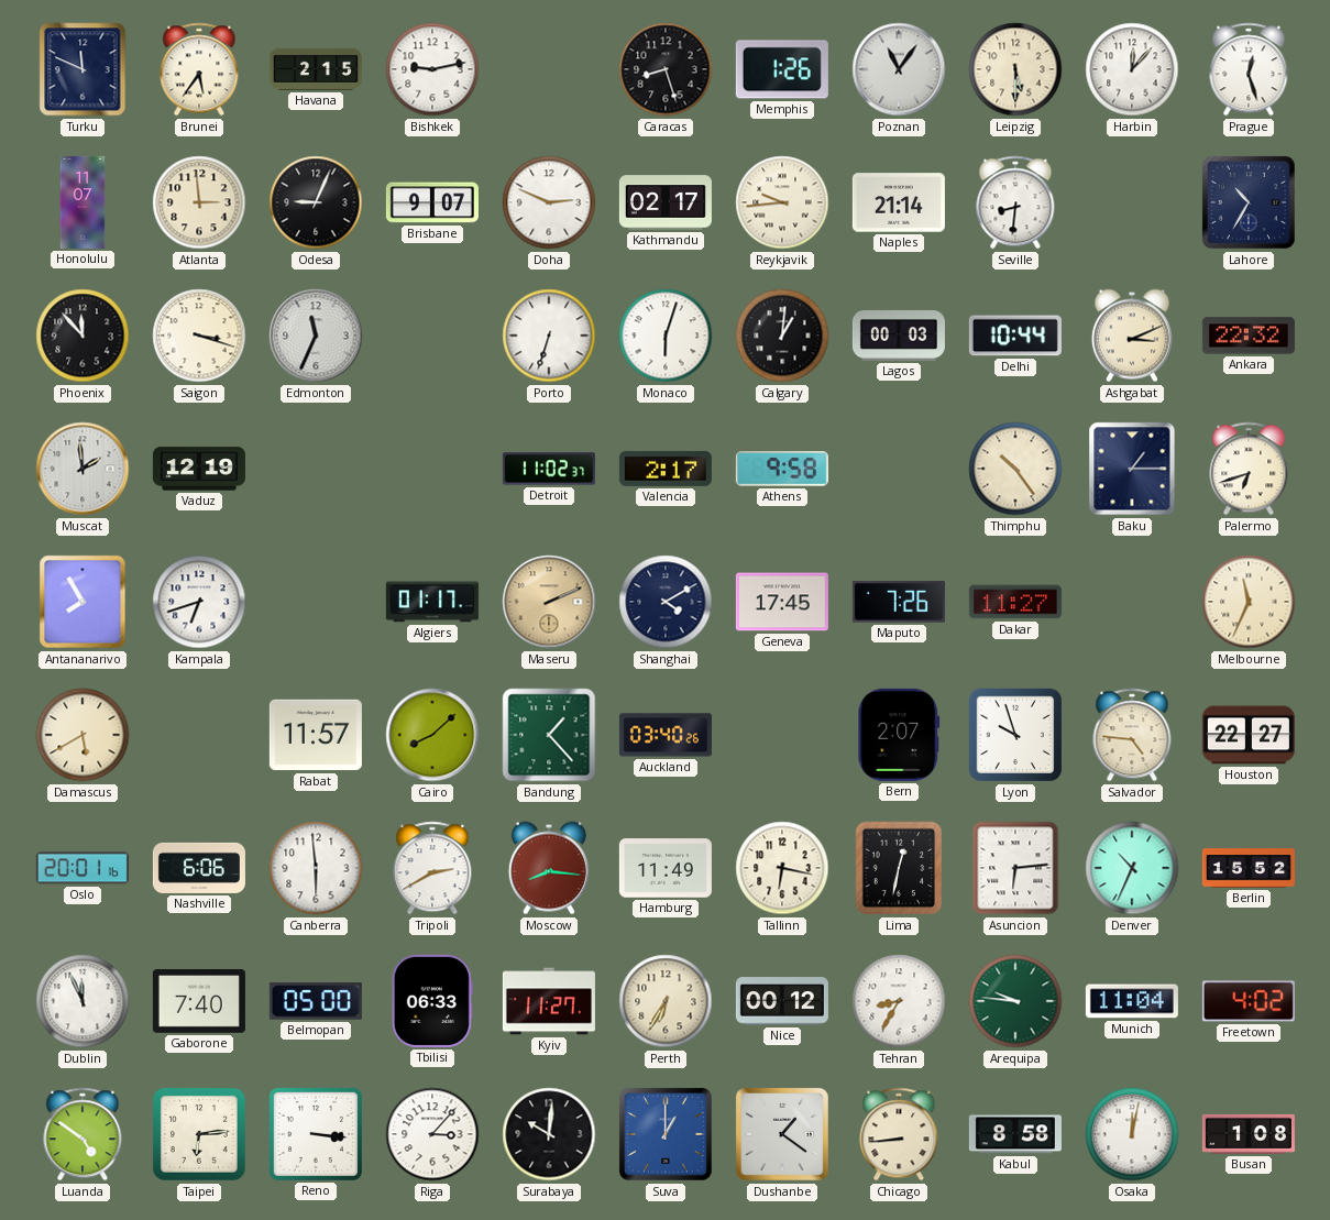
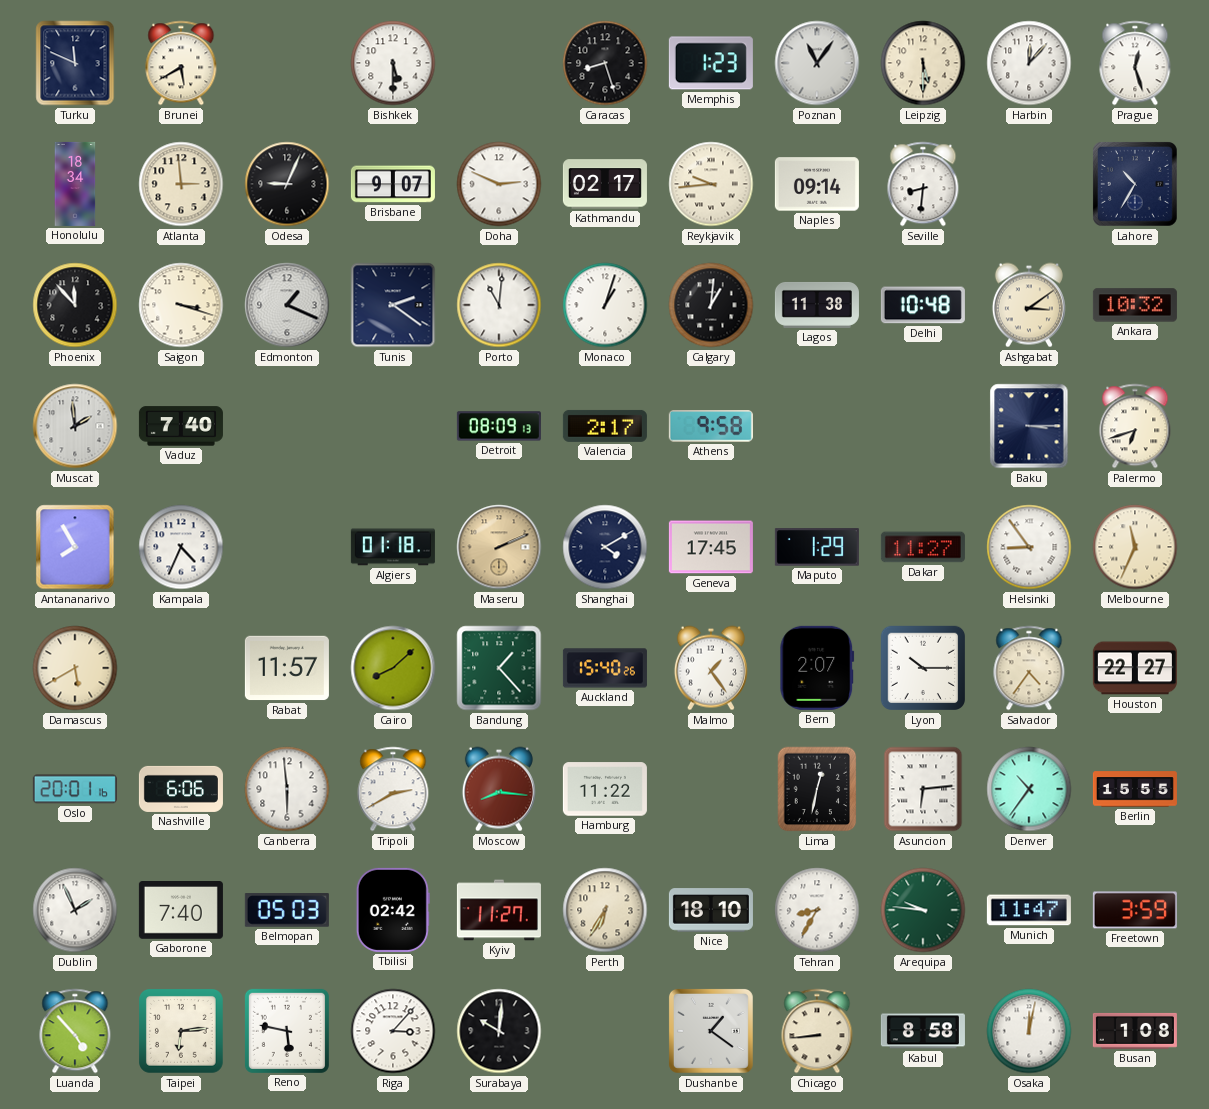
Brunei: 5:36 -> 5:40
Havana: 2:15 -> none
Bishkek: 9:13 -> 5:30
Memphis: 1:26 -> 1:23
Honolulu: 11:07 -> 18:34
Naples: 21:14 -> 09:14
Edmonton: 11:34 -> 1:19
Tunis: none -> 2:21
Porto: 6:33 -> 11:01
Monaco: 6:03 -> 1:03
Lagos: 00:03 -> 11:38
Delhi: 10:44 -> 10:48
Ashgabat: 3:11 -> 3:09
Ankara: 22:32 -> 10:32
Vaduz: 12:19 -> 7:40
Detroit: 11:02 -> 08:09
Thimphu: 10:24 -> none
Baku: 1:15 -> 3:15
Kampala: 6:42 -> 4:34
Algiers: 01:17 -> 01:18
Maputo: 7:26 -> 1:29
Helsinki: none -> 8:54
Auckland: 03:40 -> 15:40
Malmo: none -> 1:24
Lyon: 9:57 -> 10:15
Salvador: 4:46 -> 4:36
Hamburg: 11:49 -> 11:22
Tallinn: 6:17 -> none
Denver: 10:34 -> 10:36
Berlin: 15:52 -> 15:55
Dublin: 11:56 -> 1:56
Belmopan: 05:00 -> 05:03
Tbilisi: 06:33 -> 02:42
Nice: 00:12 -> 18:10
Munich: 11:04 -> 11:47
Freetown: 4:02 -> 3:59
Luanda: 4:51 -> 4:53
Reno: 3:16 -> 5:47
Suva: 1:00 -> none
